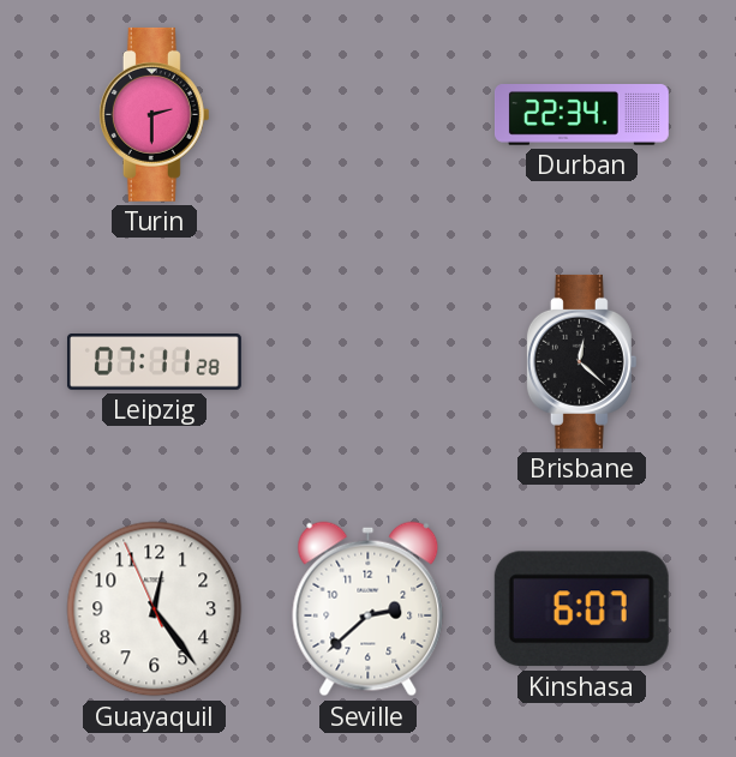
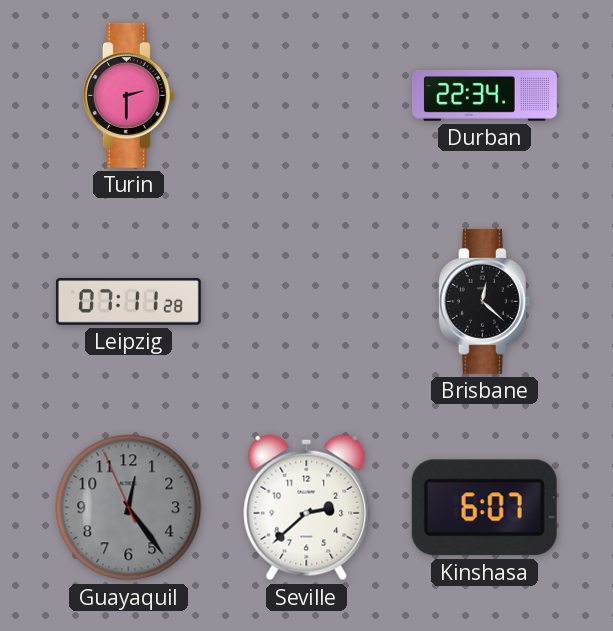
Guayaquil dial: white -> grey
